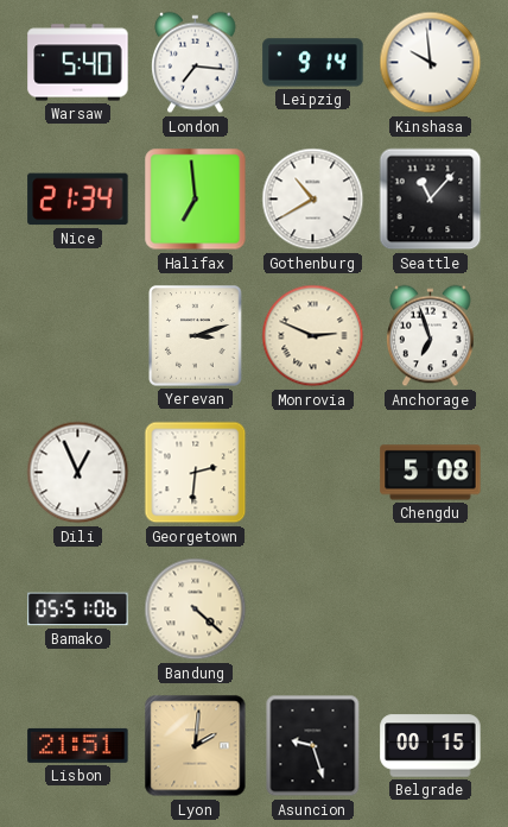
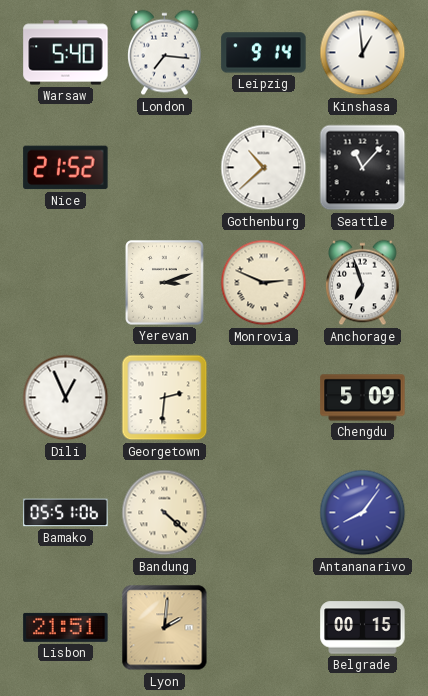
Kinshasa: 9:59 -> 12:59
Nice: 21:34 -> 21:52
Halifax: 6:59 -> none
Gothenburg: 10:40 -> 10:38
Chengdu: 5:08 -> 5:09
Antananarivo: none -> 8:06
Asuncion: 9:27 -> none
